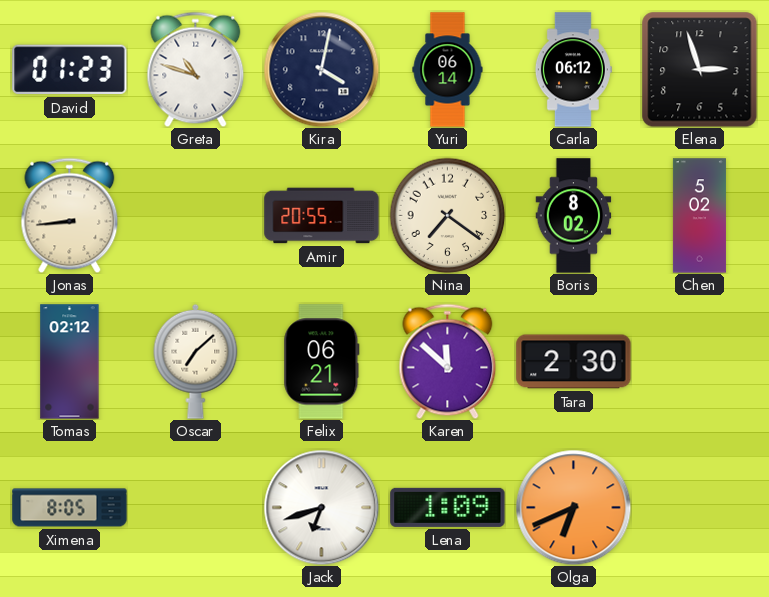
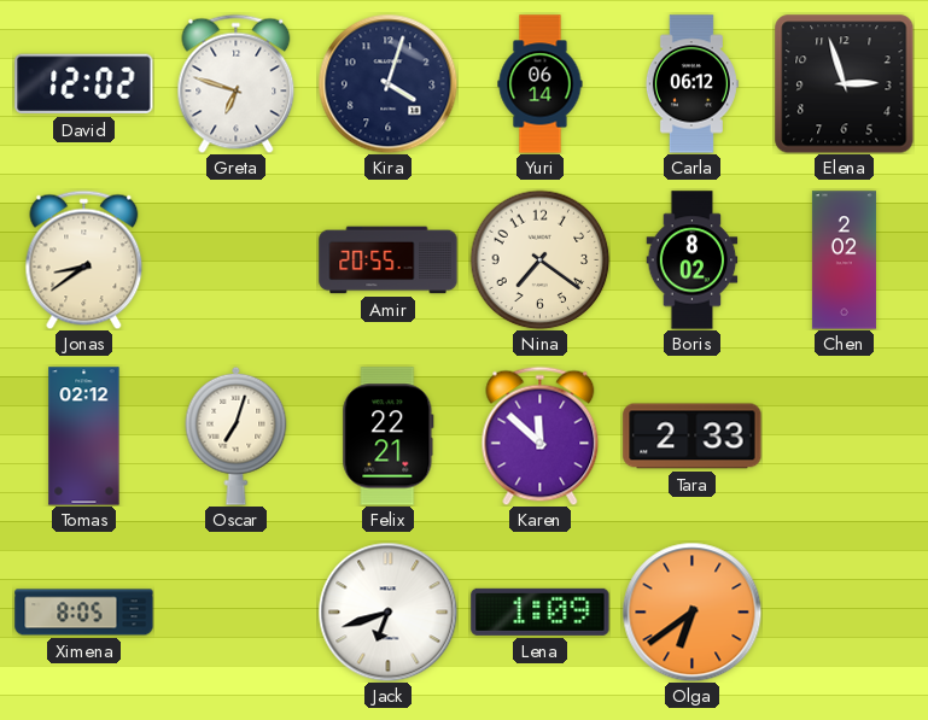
David: 01:23 -> 12:02
Greta: 10:48 -> 6:48
Kira: 4:02 -> 4:03
Jonas: 8:44 -> 8:39
Chen: 5:02 -> 2:02
Oscar: 7:08 -> 7:03
Felix: 06:21 -> 22:21
Tara: 2:30 -> 2:33
Olga: 6:41 -> 6:39
